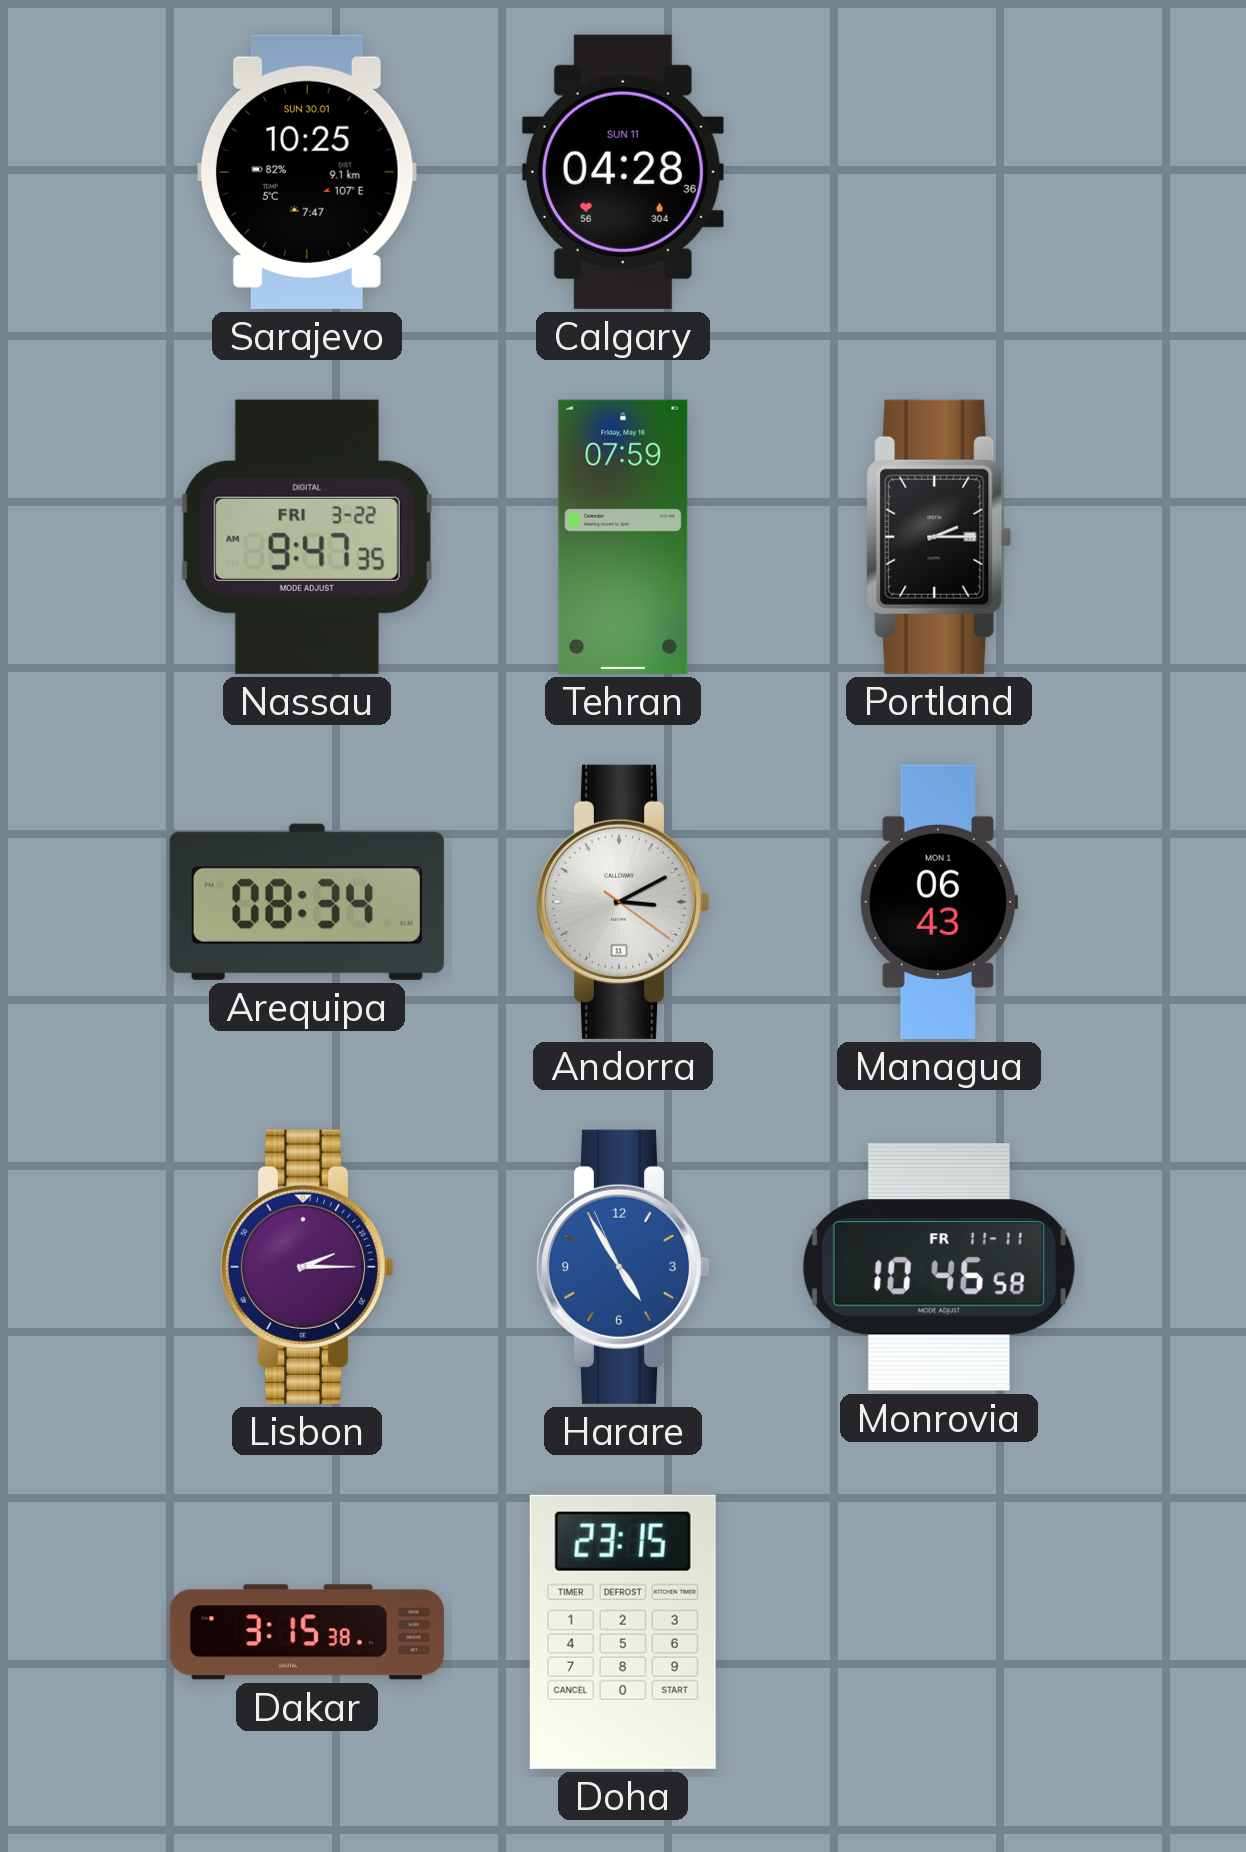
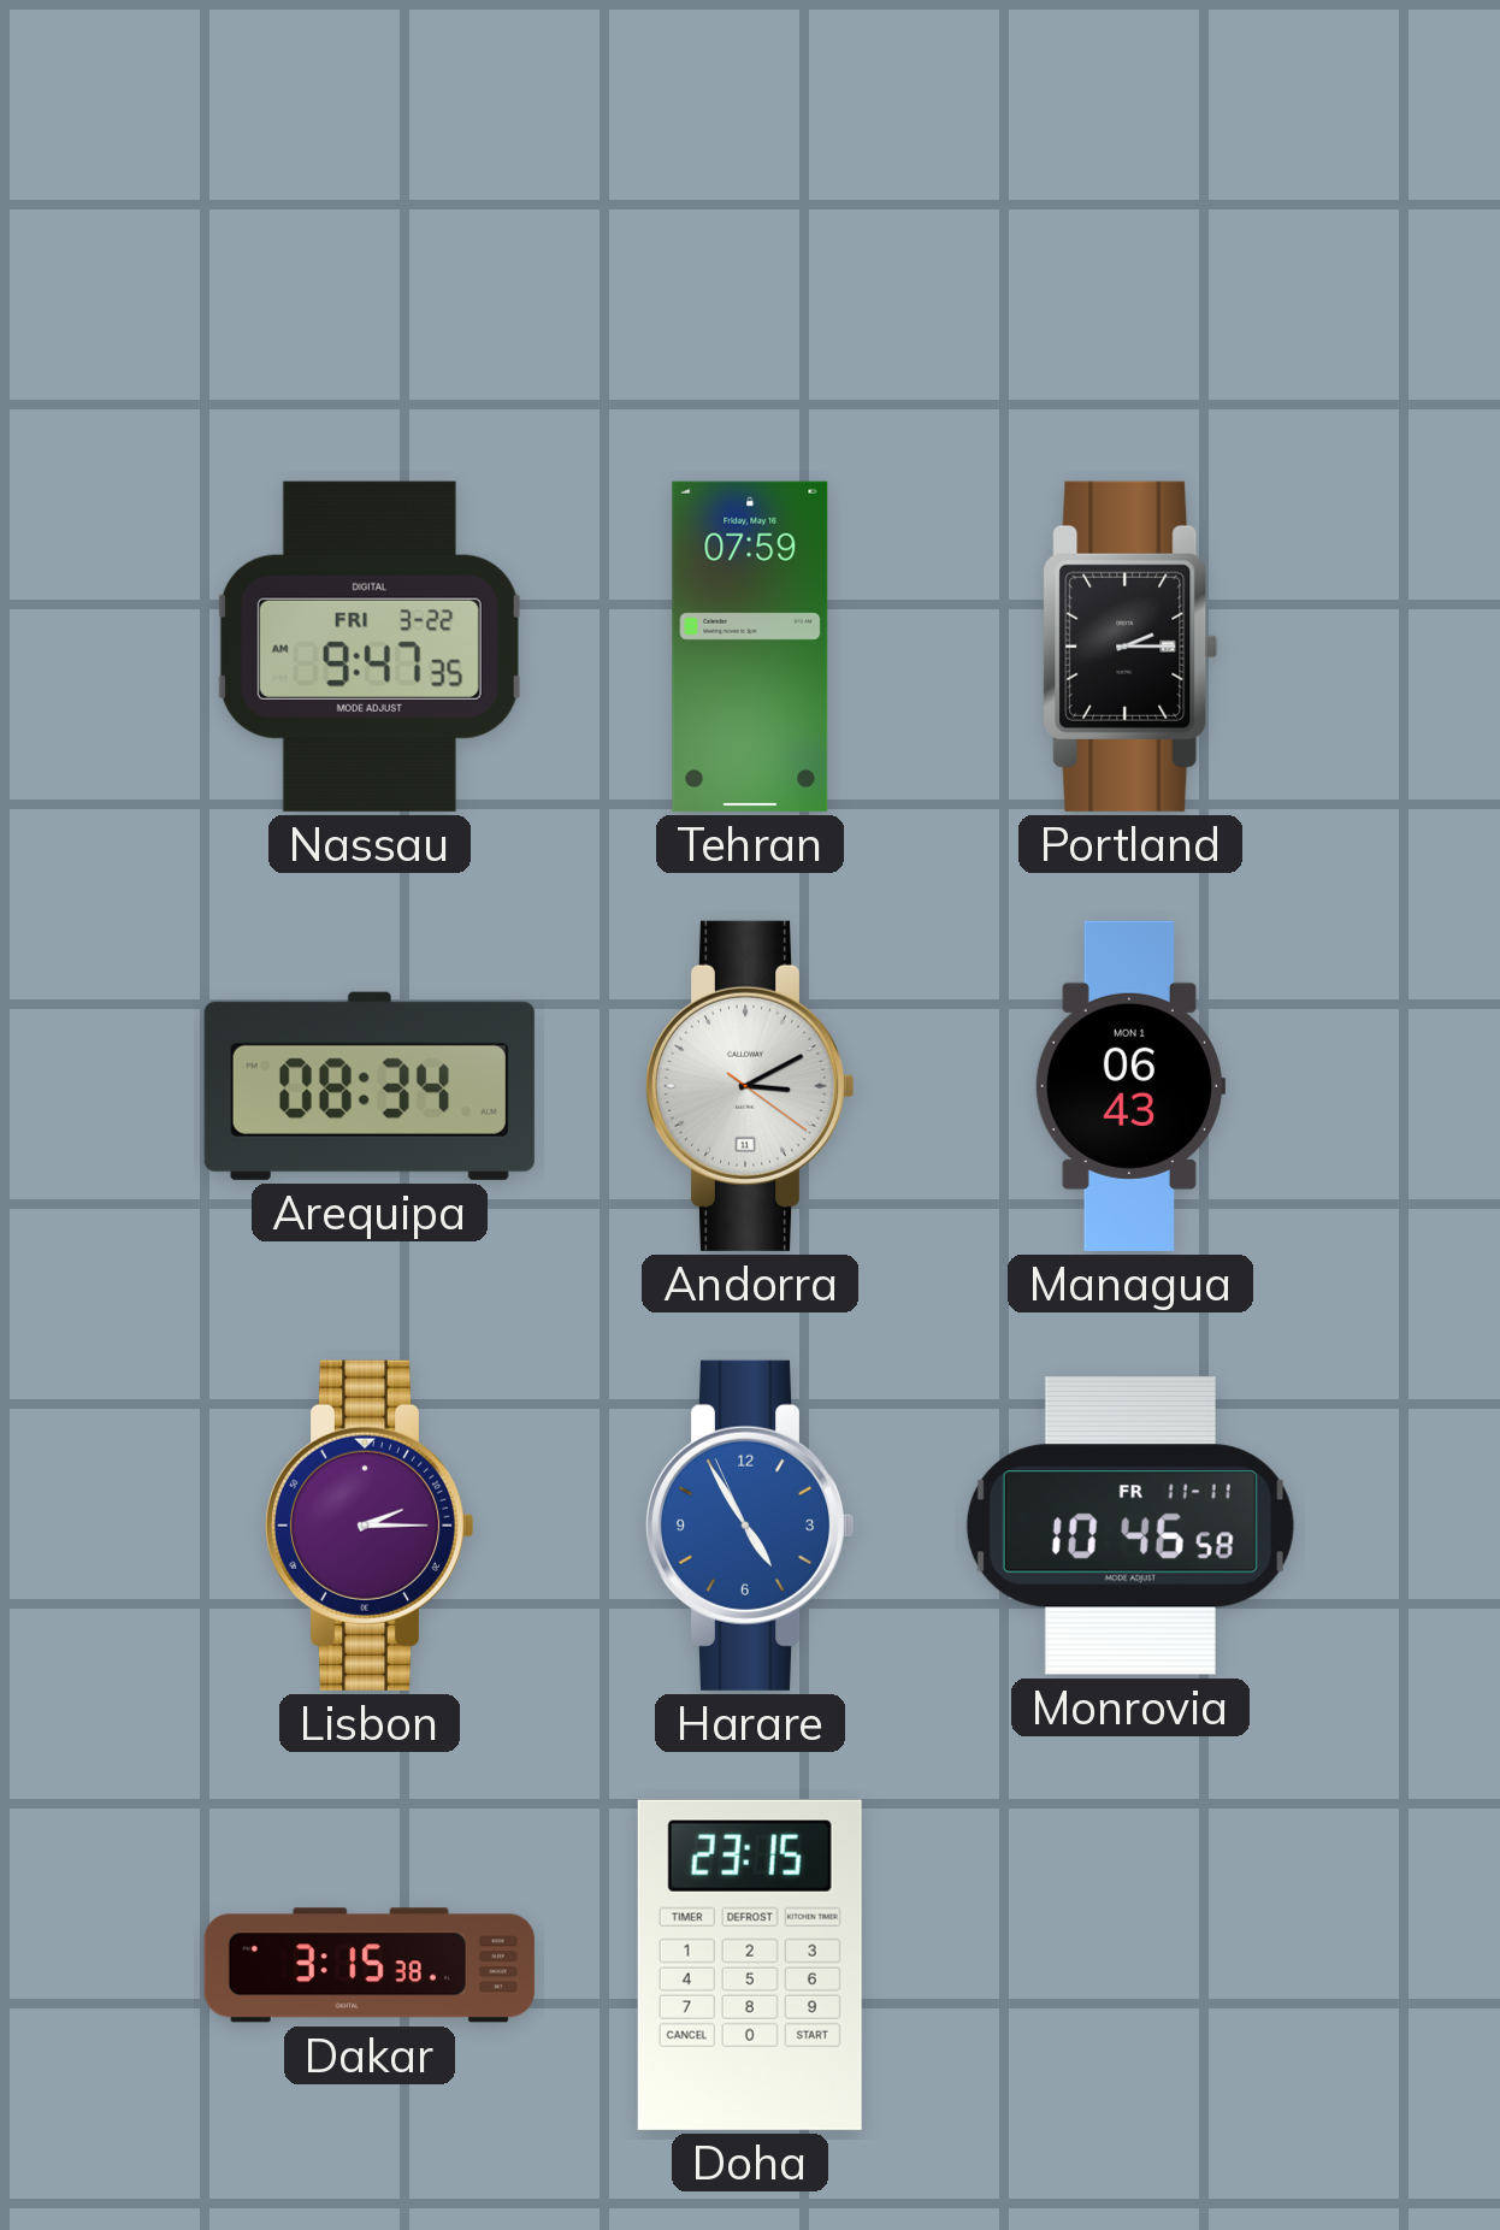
Sarajevo: 10:25 -> none
Calgary: 04:28 -> none
